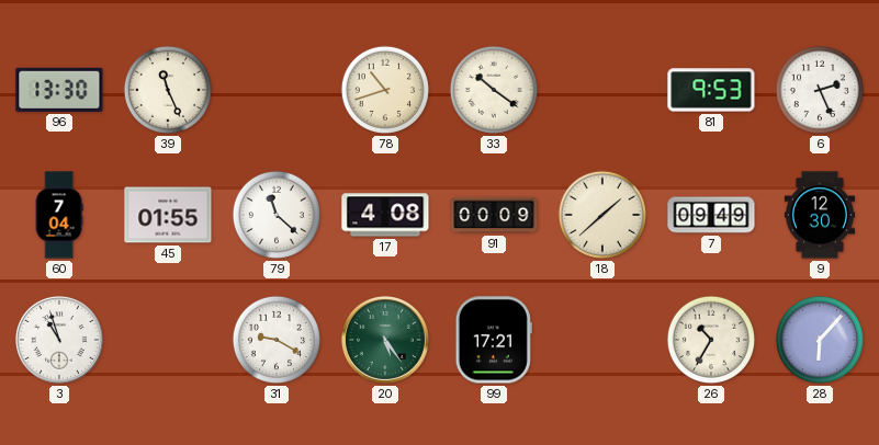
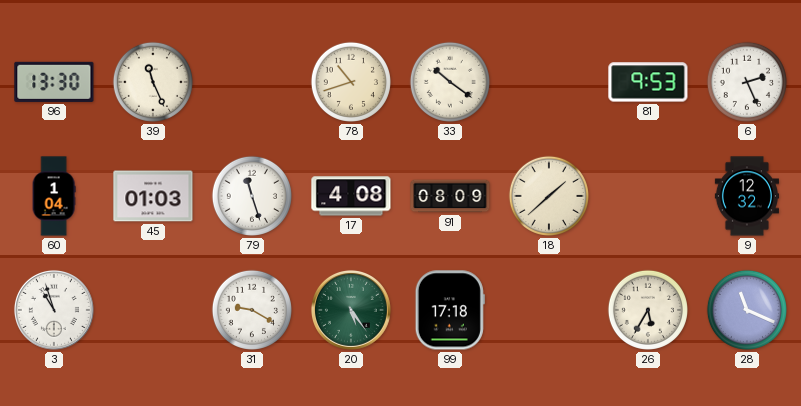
60: 7:04 -> 1:04
45: 01:55 -> 01:03
79: 11:22 -> 11:27
91: 00:09 -> 08:09
7: 09:49 -> none
9: 12:30 -> 12:32
99: 17:21 -> 17:18
26: 10:35 -> 5:35
28: 6:07 -> 11:19
